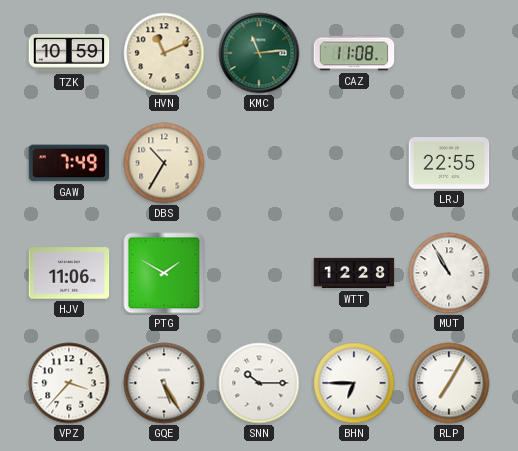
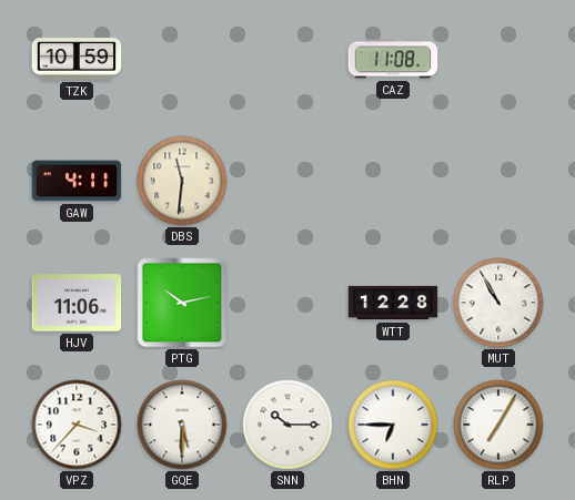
HVN: 11:11 -> none
KMC: 11:14 -> none
GAW: 7:49 -> 4:11
DBS: 10:35 -> 11:31
LRJ: 22:55 -> none
PTG: 1:50 -> 10:13
GQE: 5:25 -> 5:30
